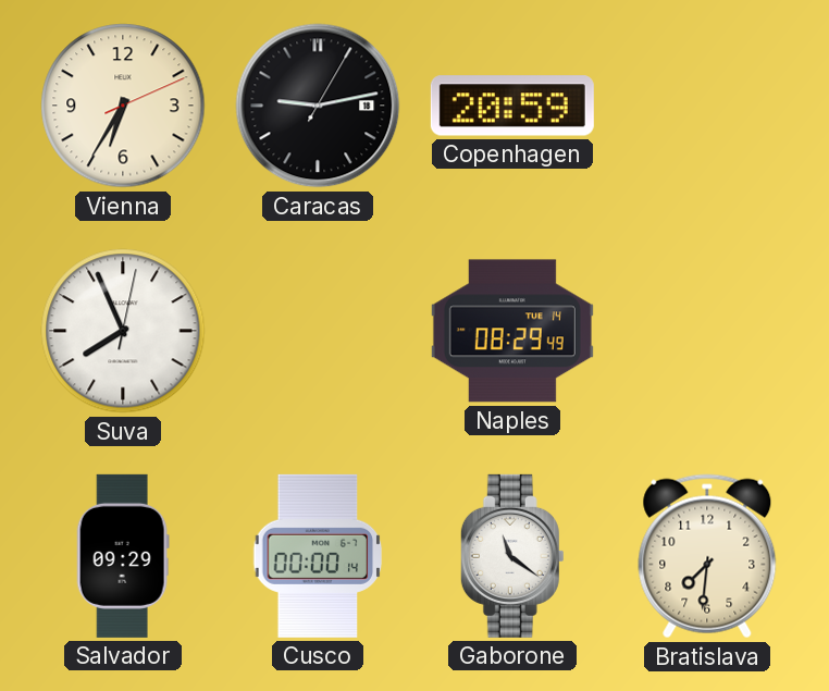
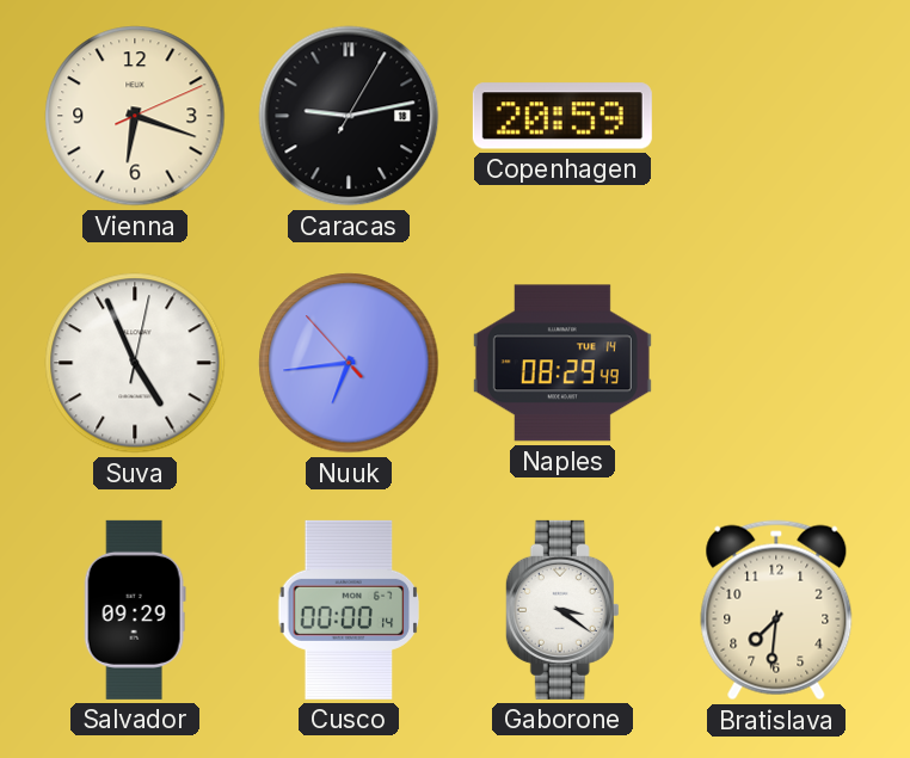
Vienna: 6:35 -> 6:18
Suva: 7:56 -> 4:56
Nuuk: none -> 6:43
Gaborone: 11:21 -> 3:21
